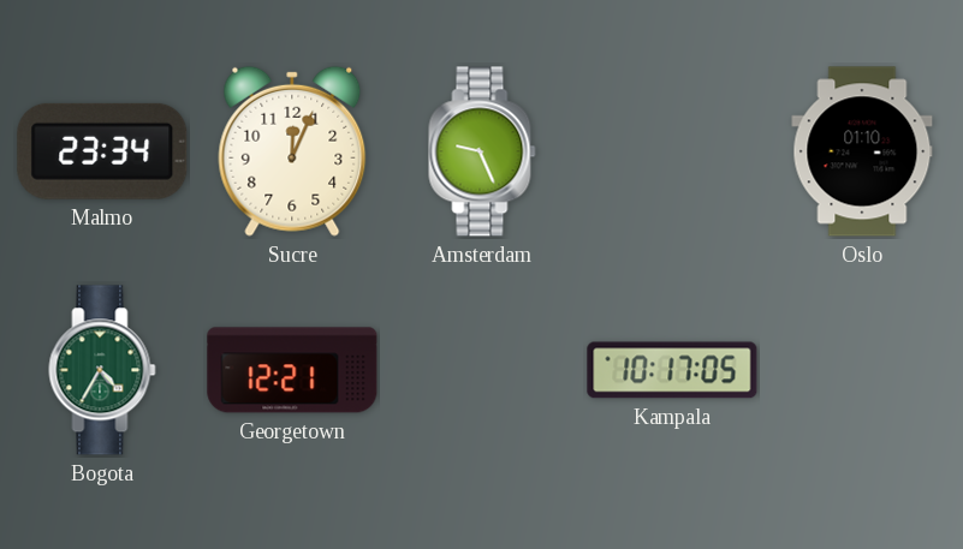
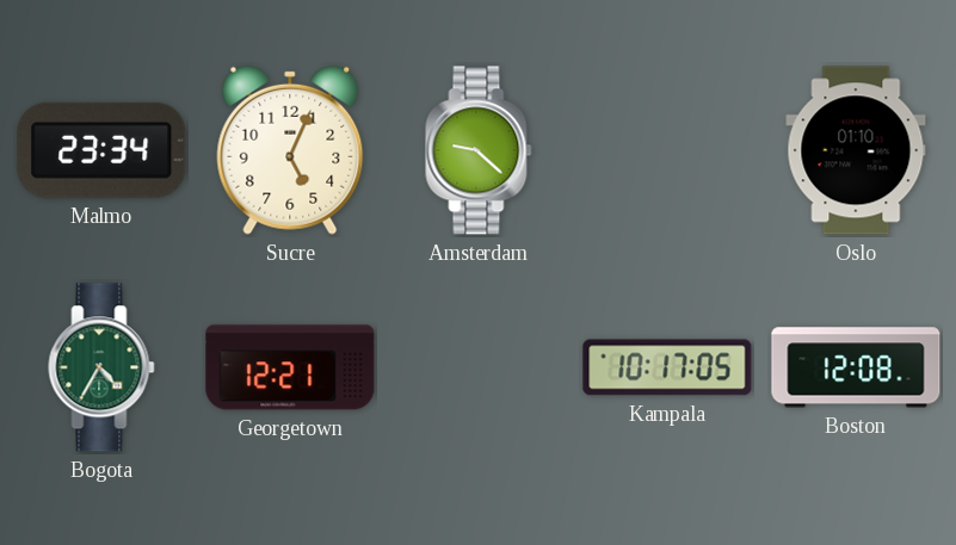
Sucre: 12:04 -> 5:04
Amsterdam: 9:26 -> 9:22
Boston: none -> 12:08
